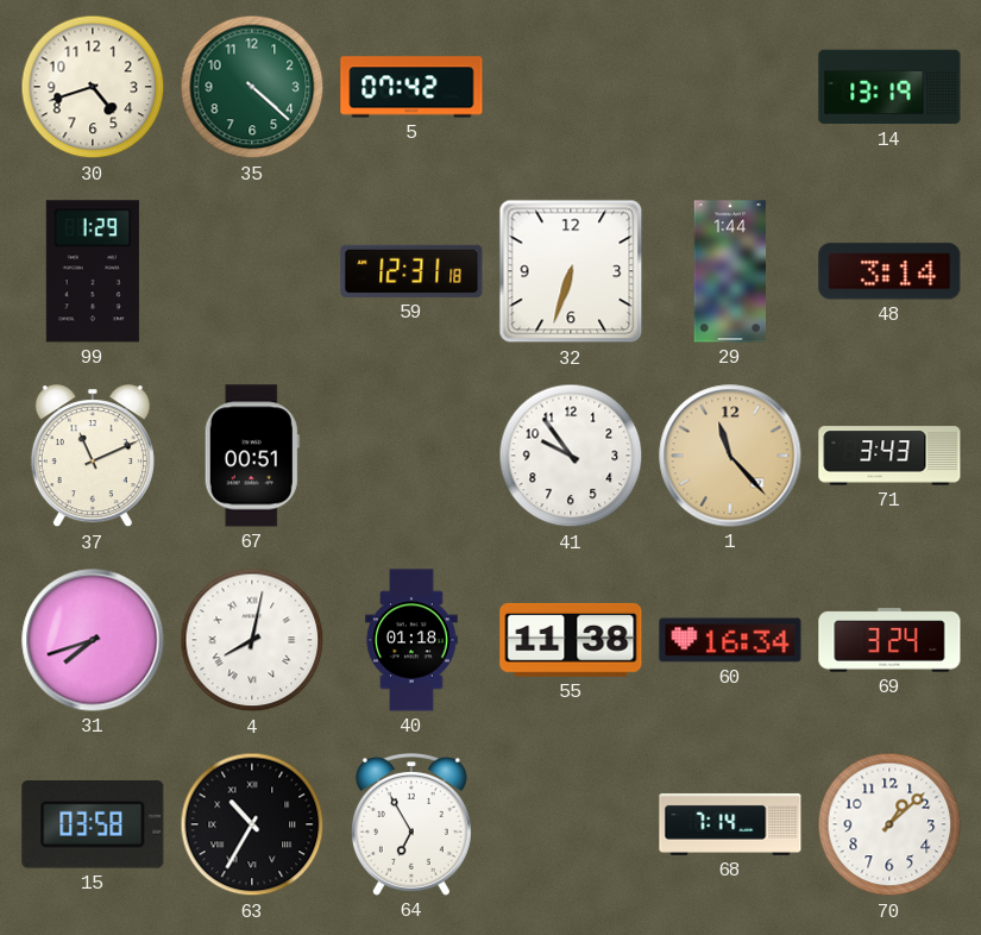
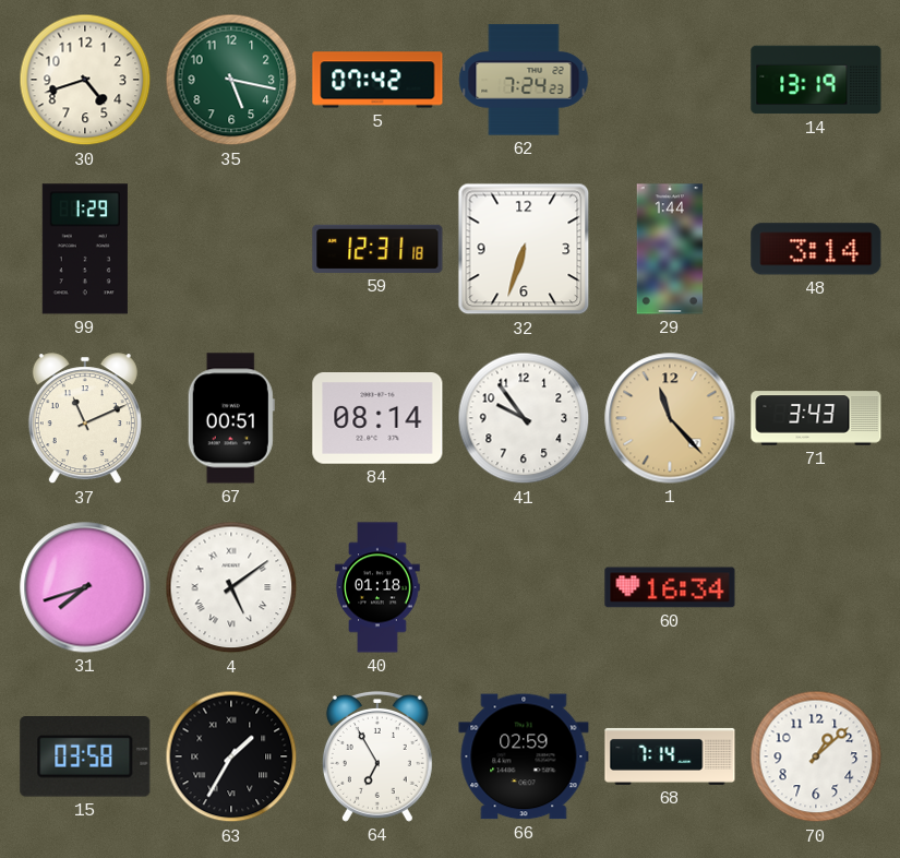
35: 4:22 -> 5:17
62: none -> 7:24
84: none -> 08:14
4: 8:02 -> 5:09
55: 11:38 -> none
69: 3:24 -> none
63: 10:35 -> 1:35
66: none -> 02:59
